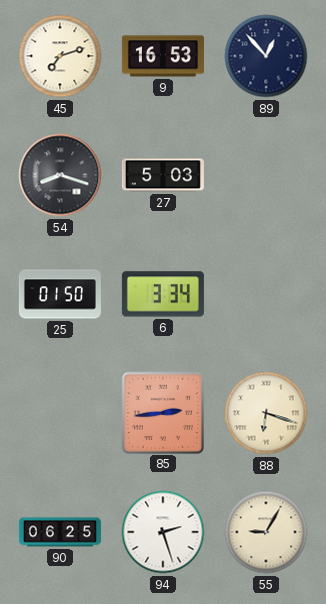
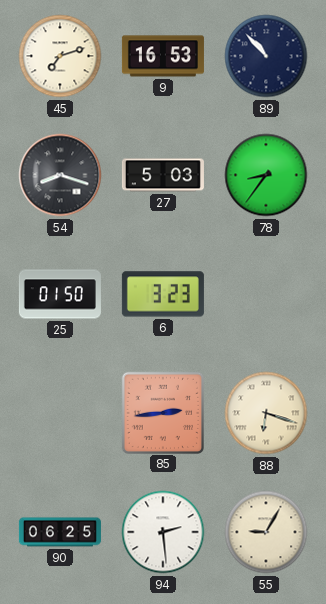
89: 12:53 -> 10:53
78: none -> 8:36
6: 3:34 -> 3:23
94: 2:27 -> 2:29
